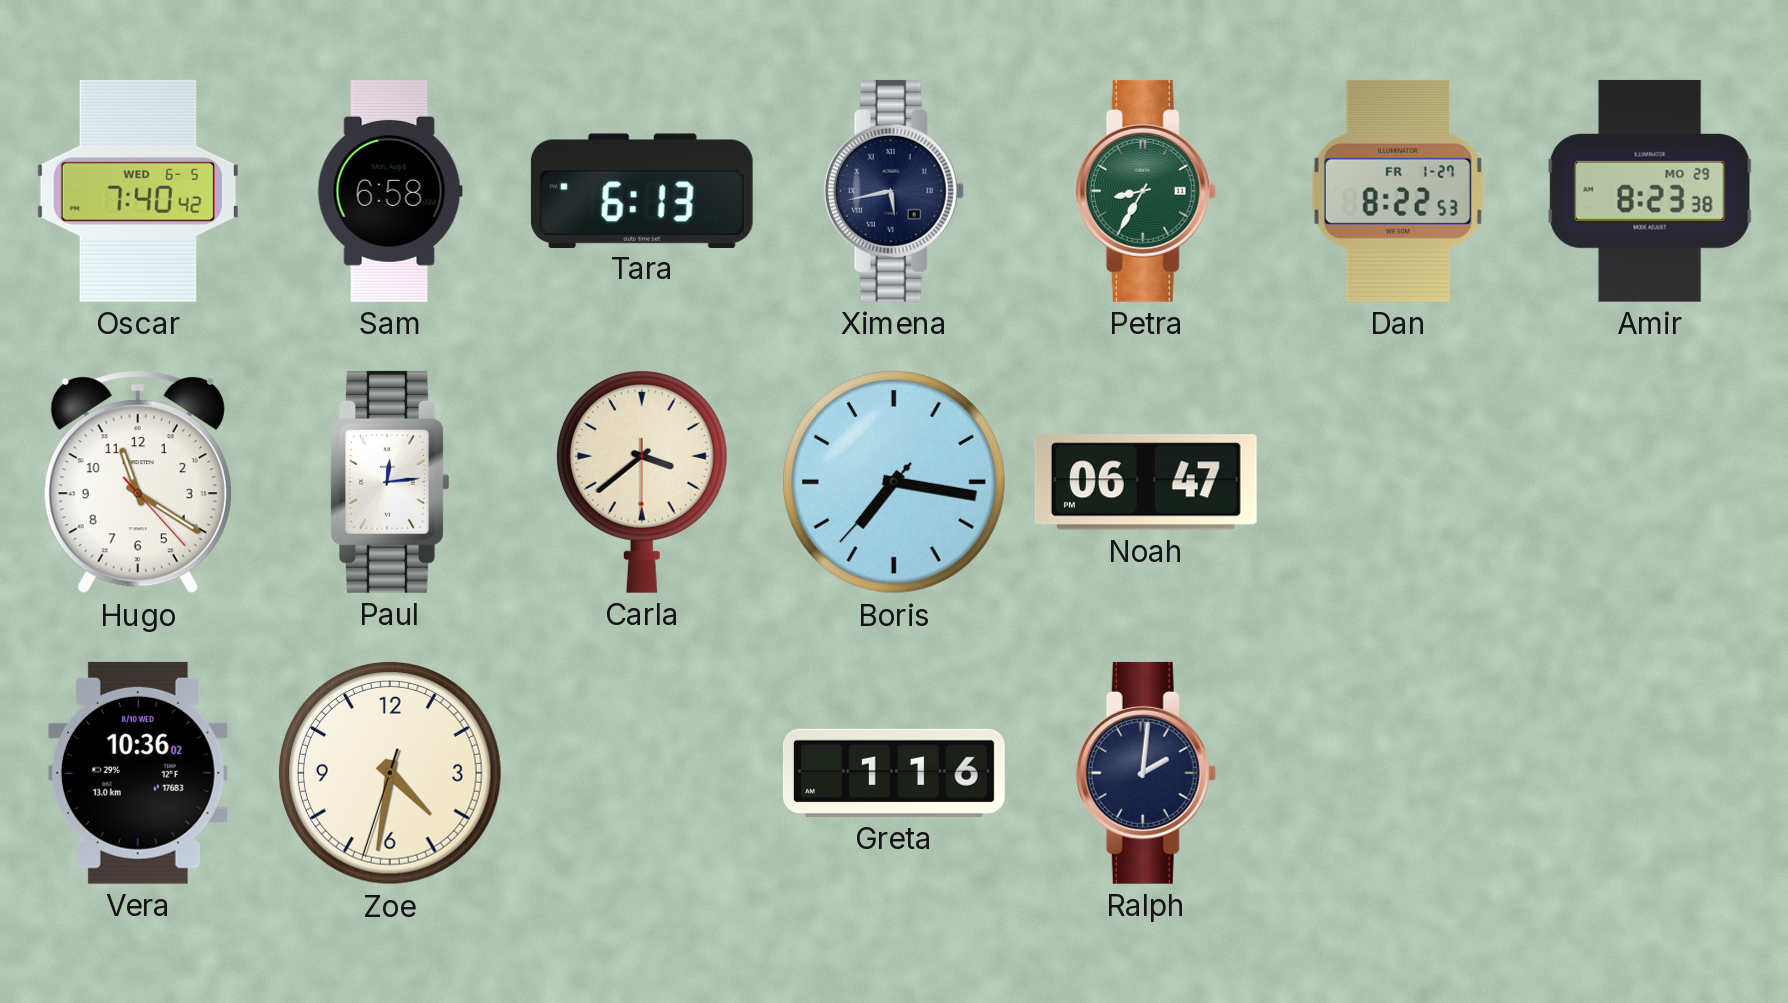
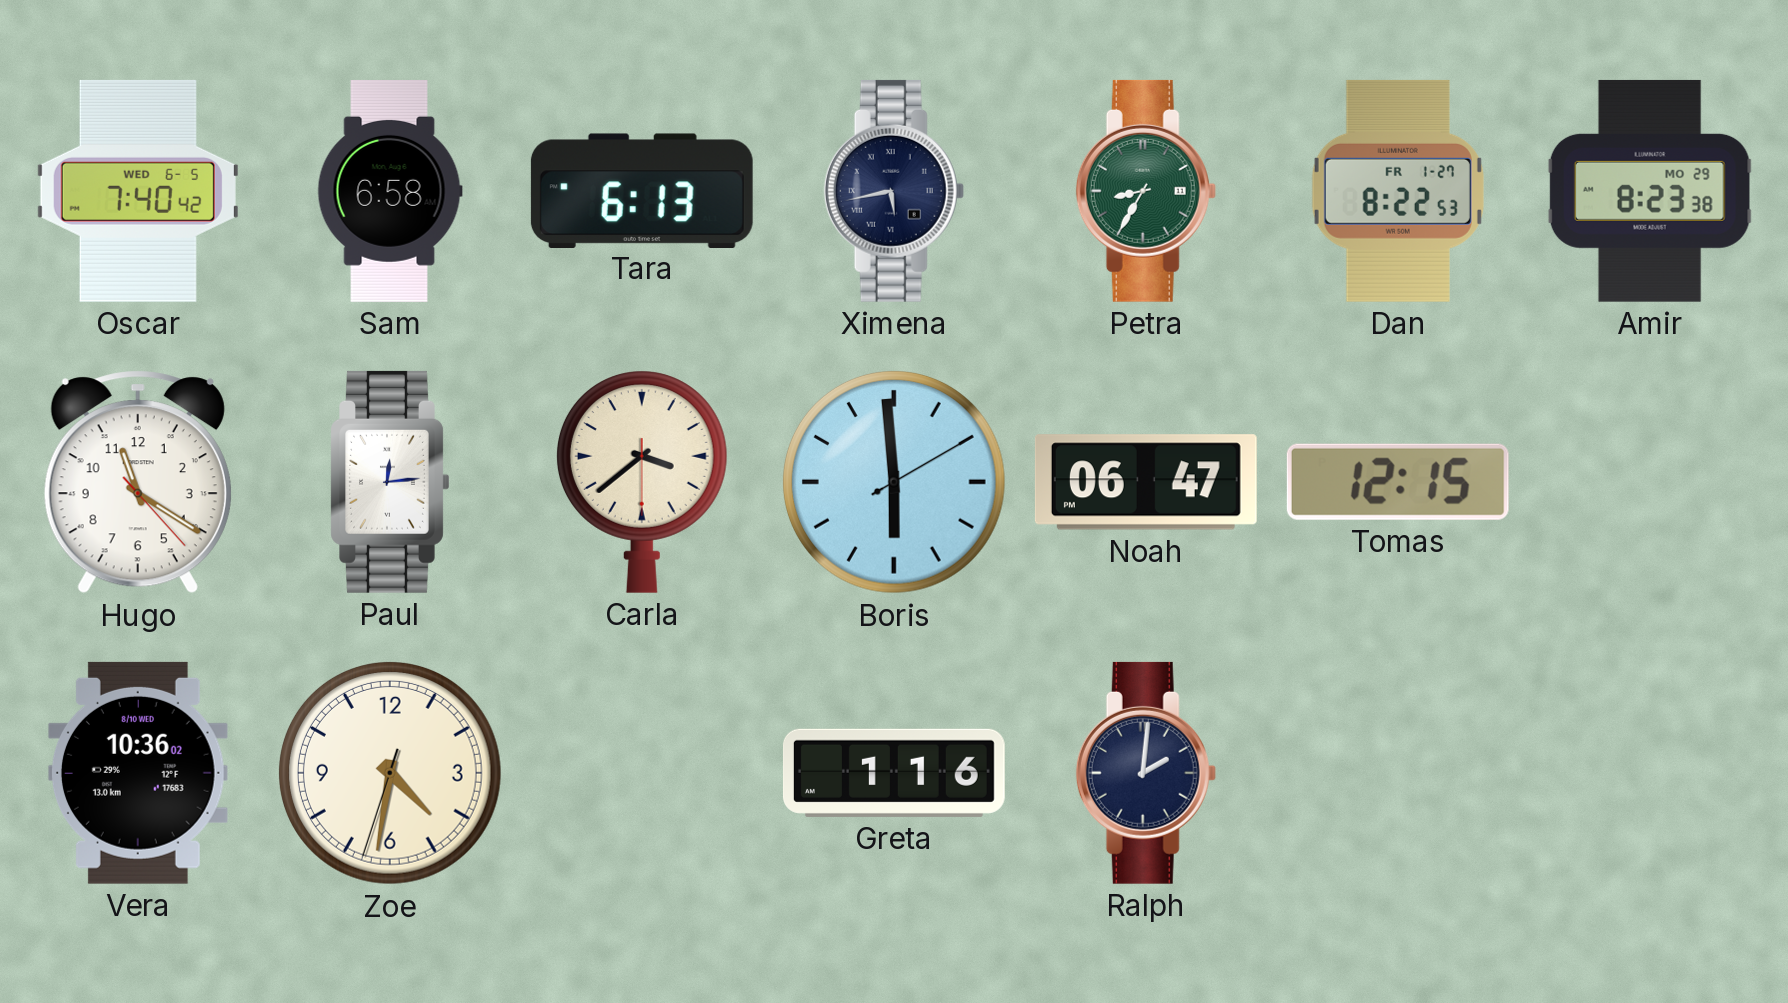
Boris: 7:16 -> 5:59
Tomas: none -> 12:15
